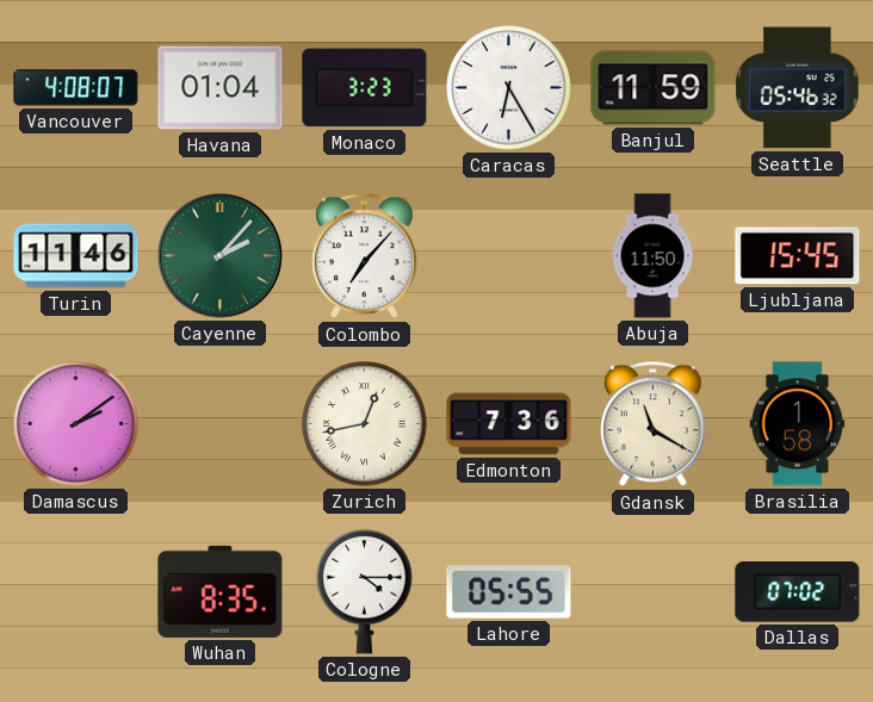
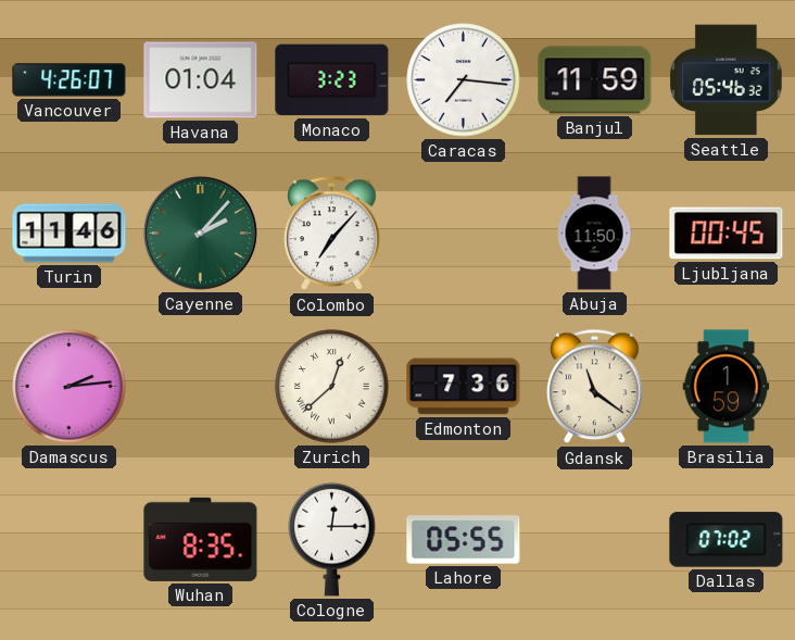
Vancouver: 4:08 -> 4:26
Caracas: 6:25 -> 7:16
Ljubljana: 15:45 -> 00:45
Damascus: 2:09 -> 2:14
Zurich: 12:43 -> 12:38
Gdansk: 11:20 -> 11:21
Brasilia: 1:58 -> 1:59
Cologne: 4:15 -> 12:15
